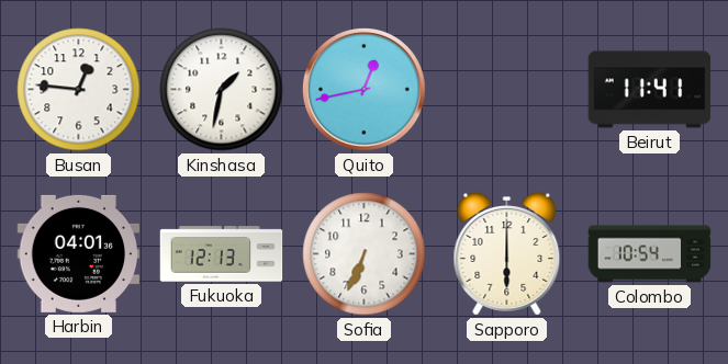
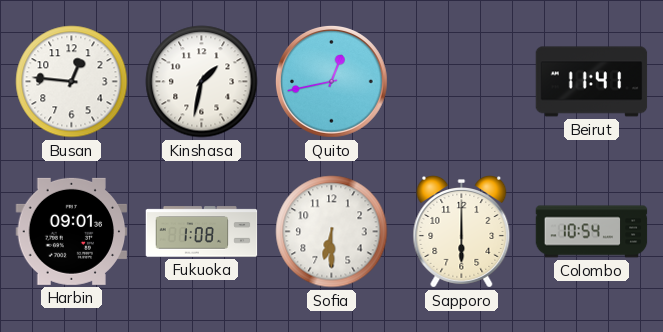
Harbin: 04:01 -> 09:01
Fukuoka: 12:13 -> 1:08
Sofia: 6:34 -> 6:30
